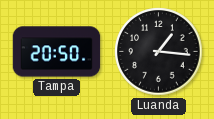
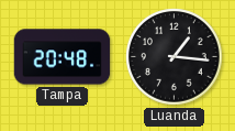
Tampa: 20:50 -> 20:48
